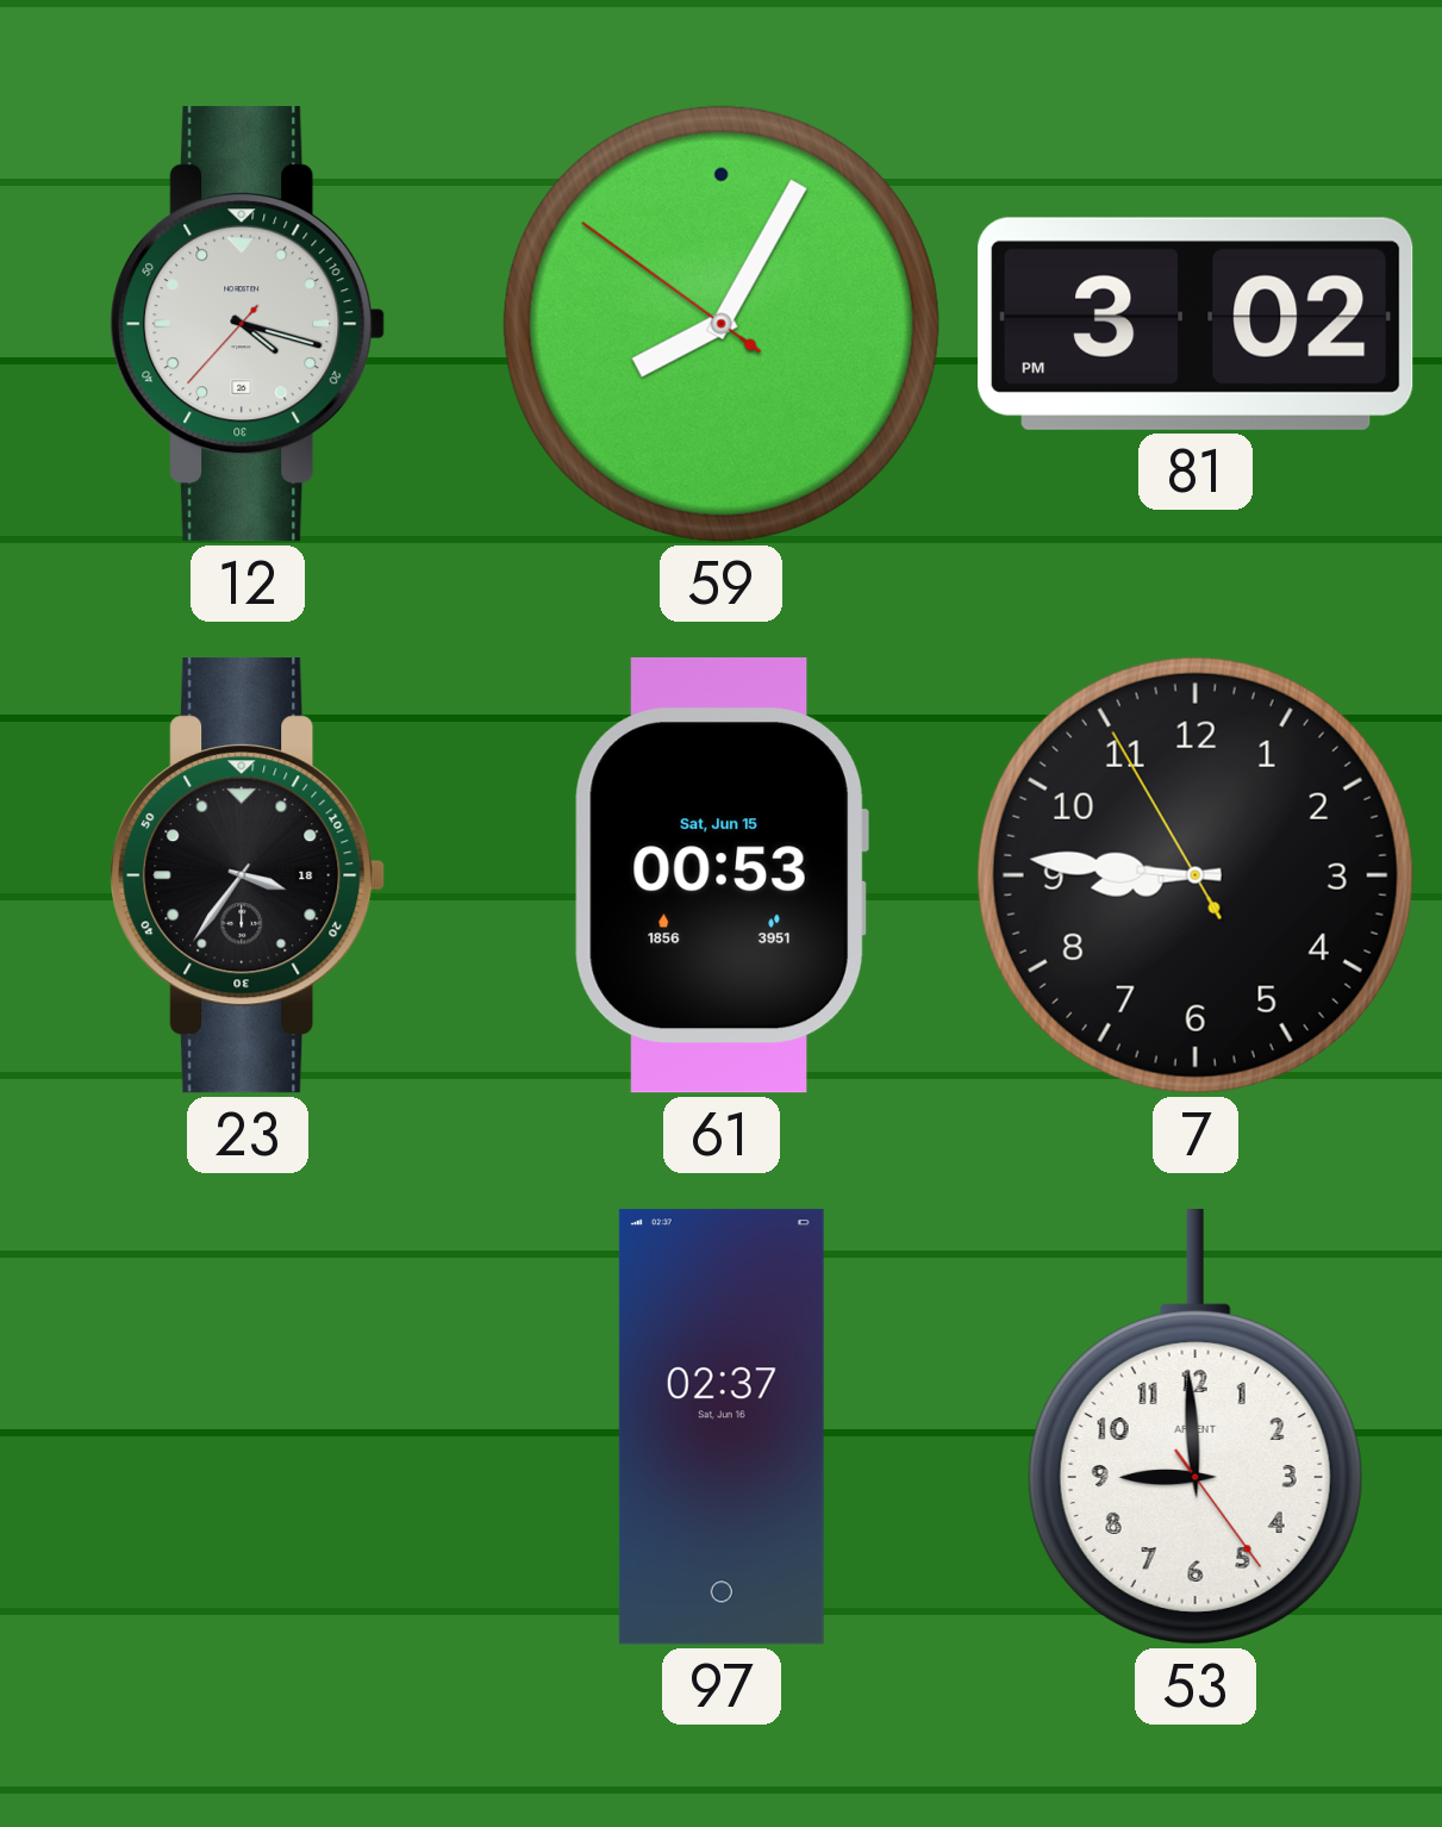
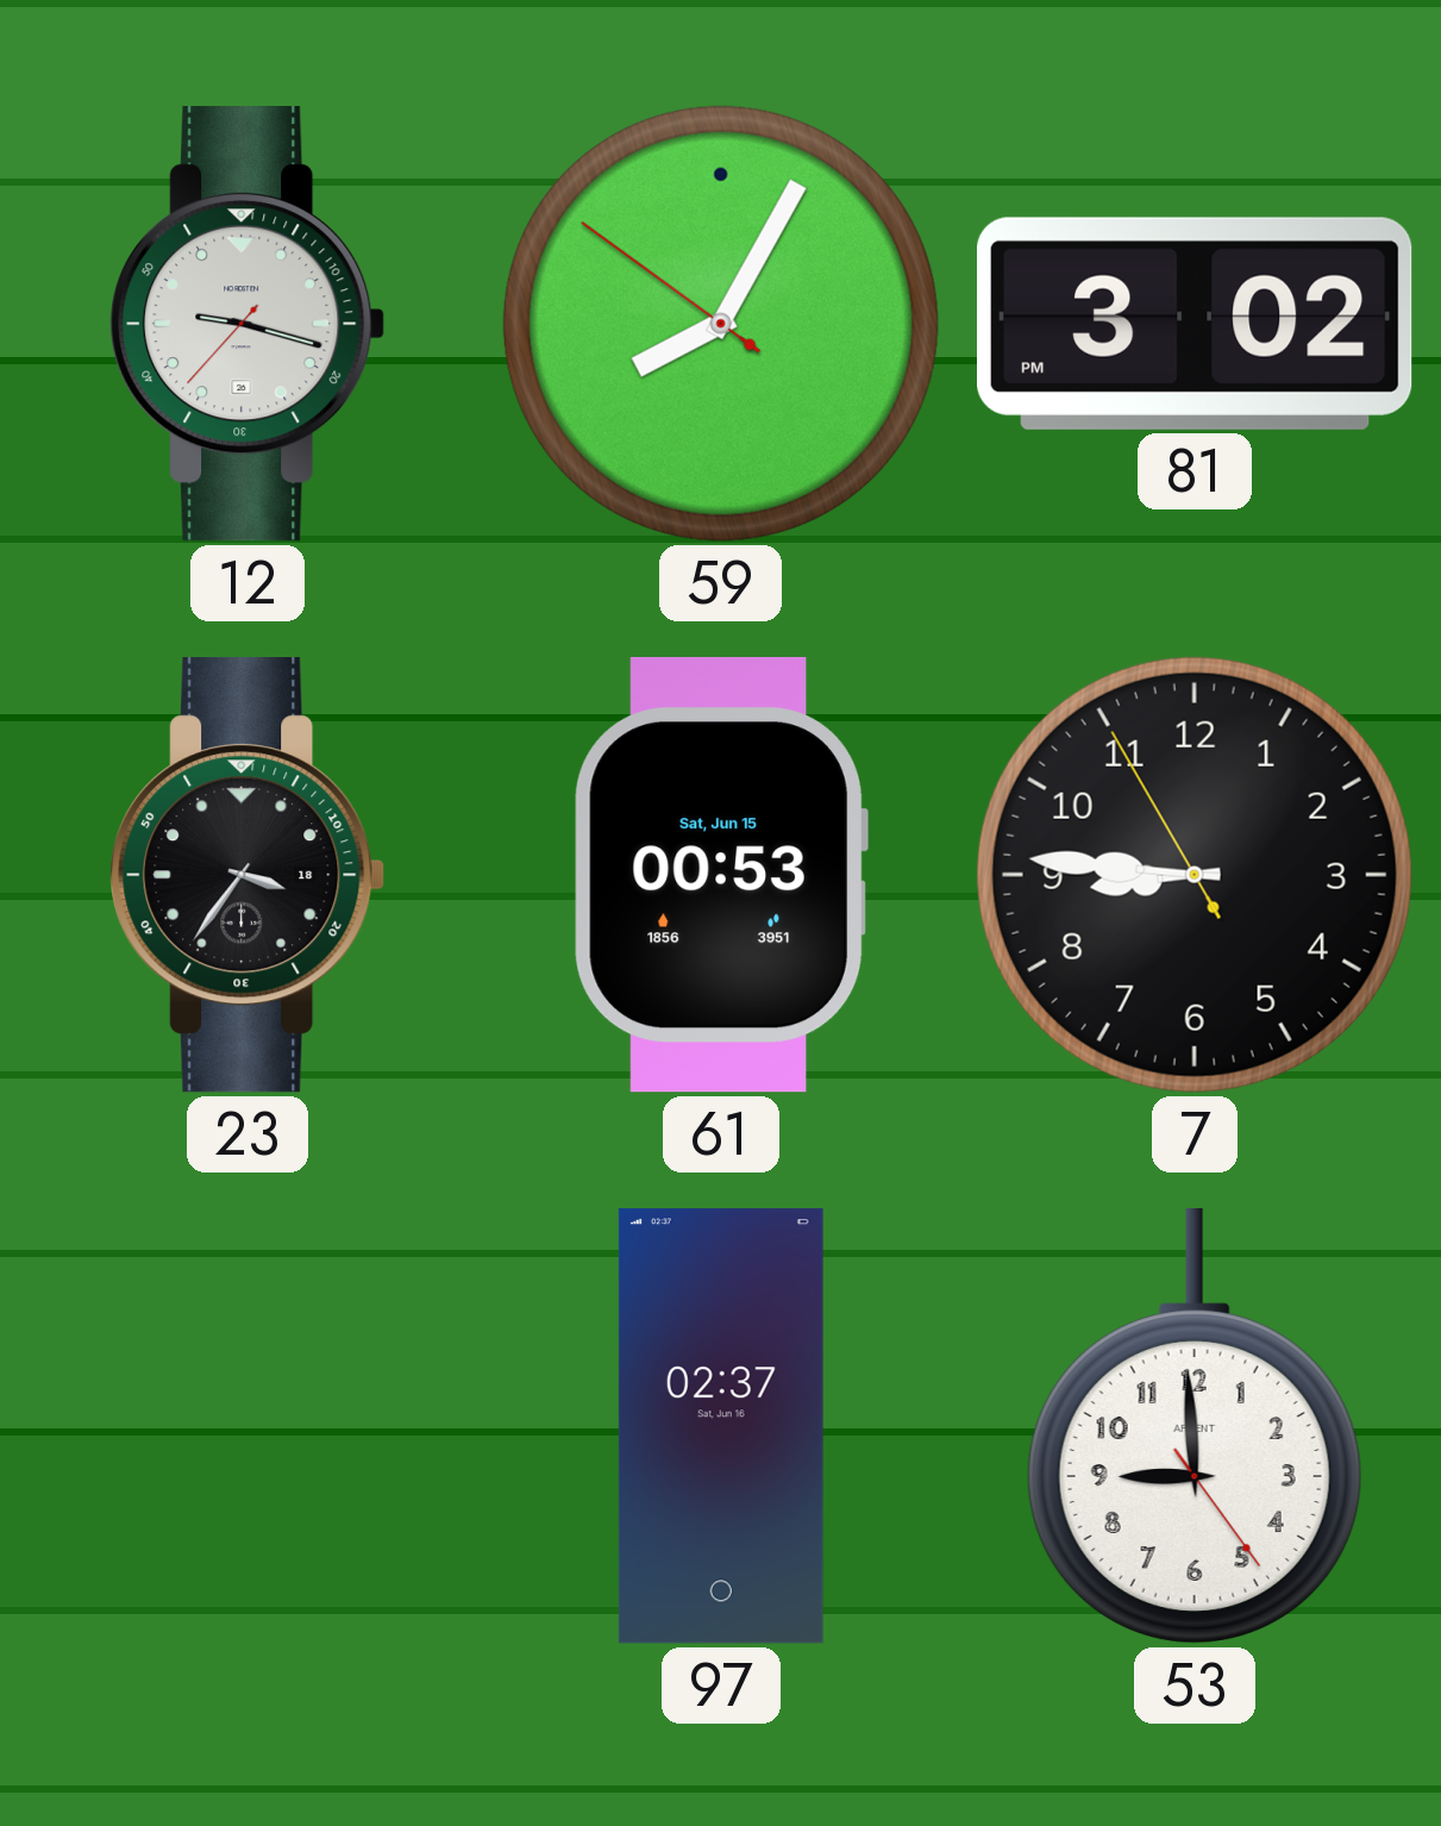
12: 4:17 -> 9:17
